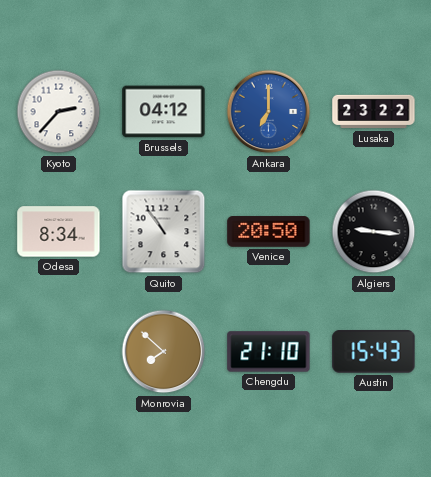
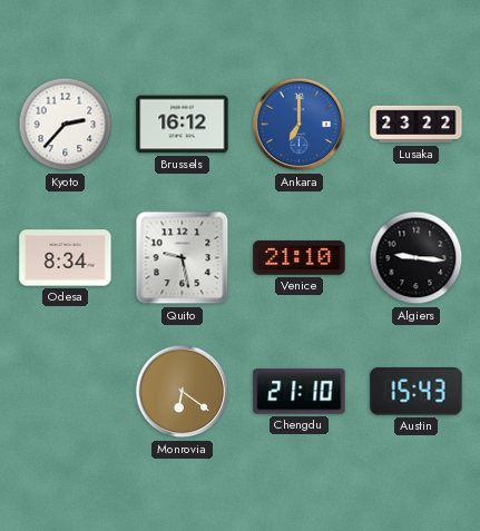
Brussels: 04:12 -> 16:12
Quito: 10:54 -> 9:28
Venice: 20:50 -> 21:10
Monrovia: 7:52 -> 6:21
